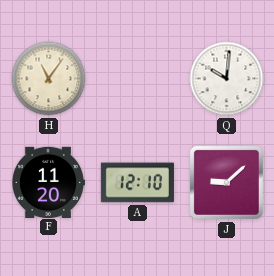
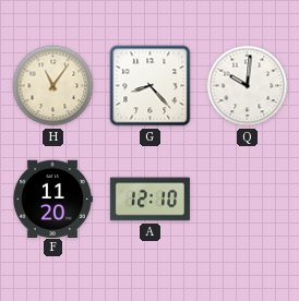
G: none -> 8:23
J: 9:08 -> none
